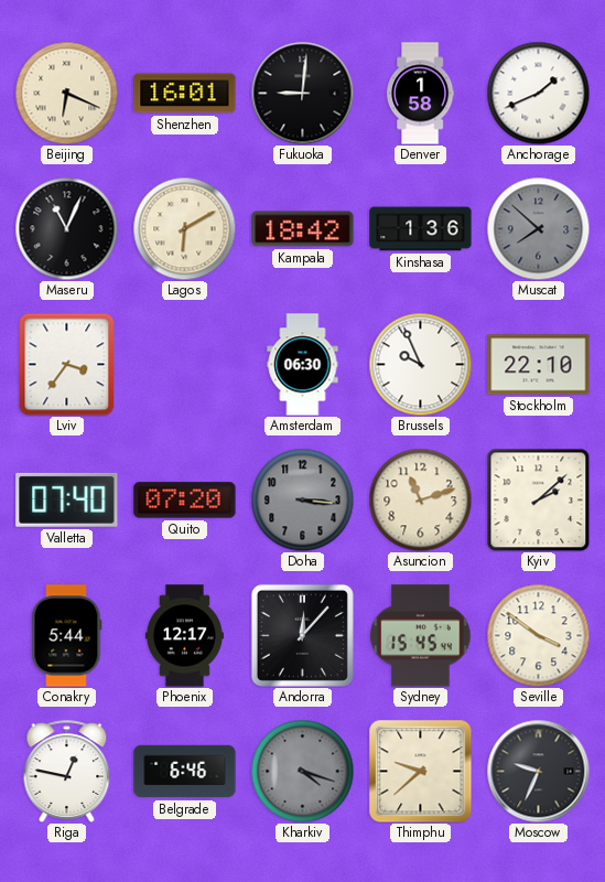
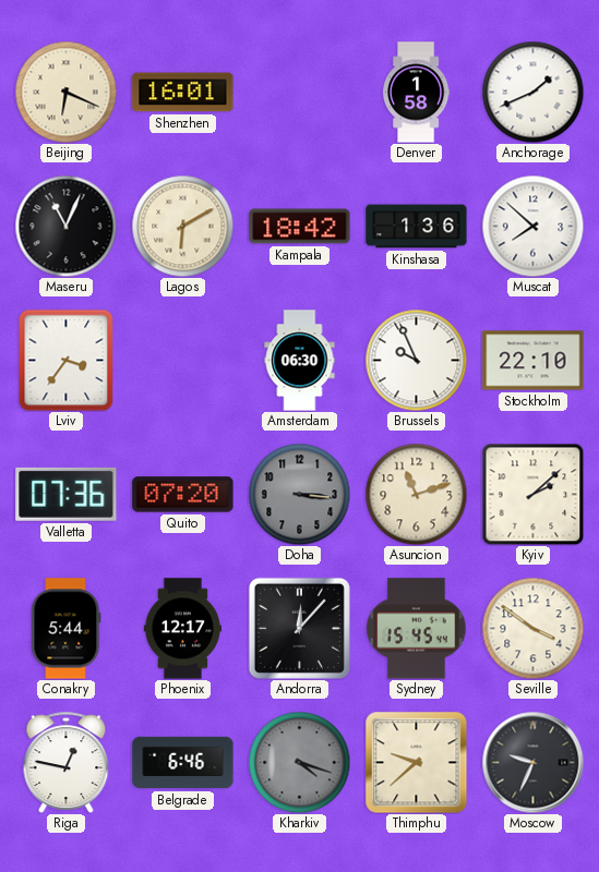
Fukuoka: 9:01 -> none
Muscat dial: grey -> white
Valletta: 07:40 -> 07:36
